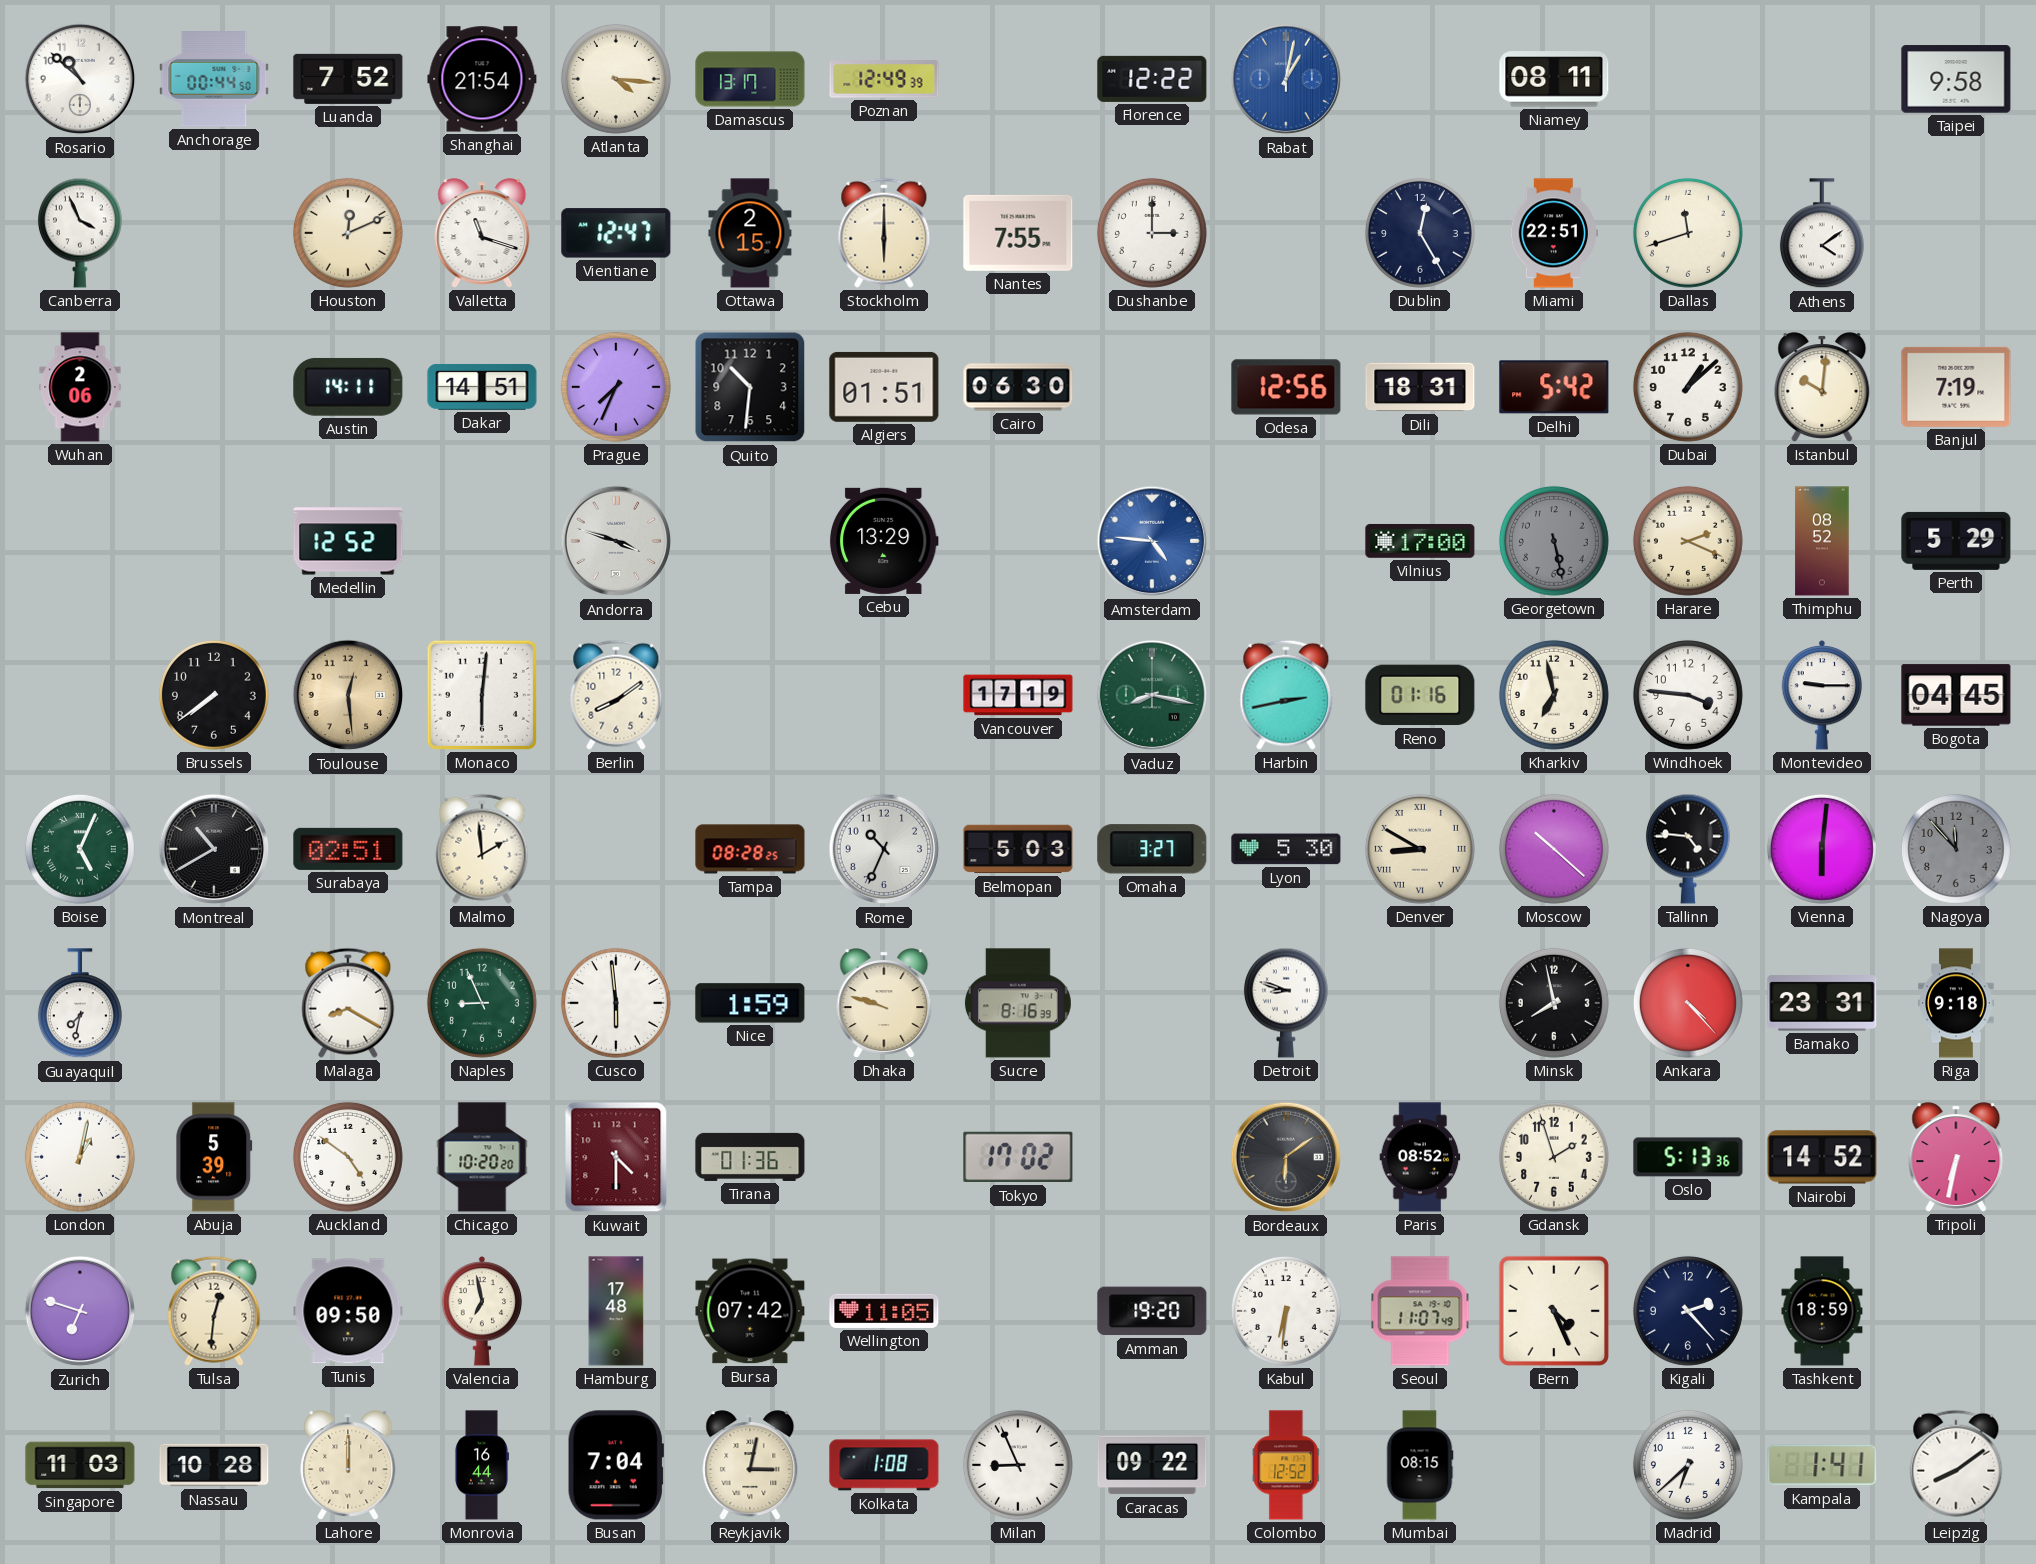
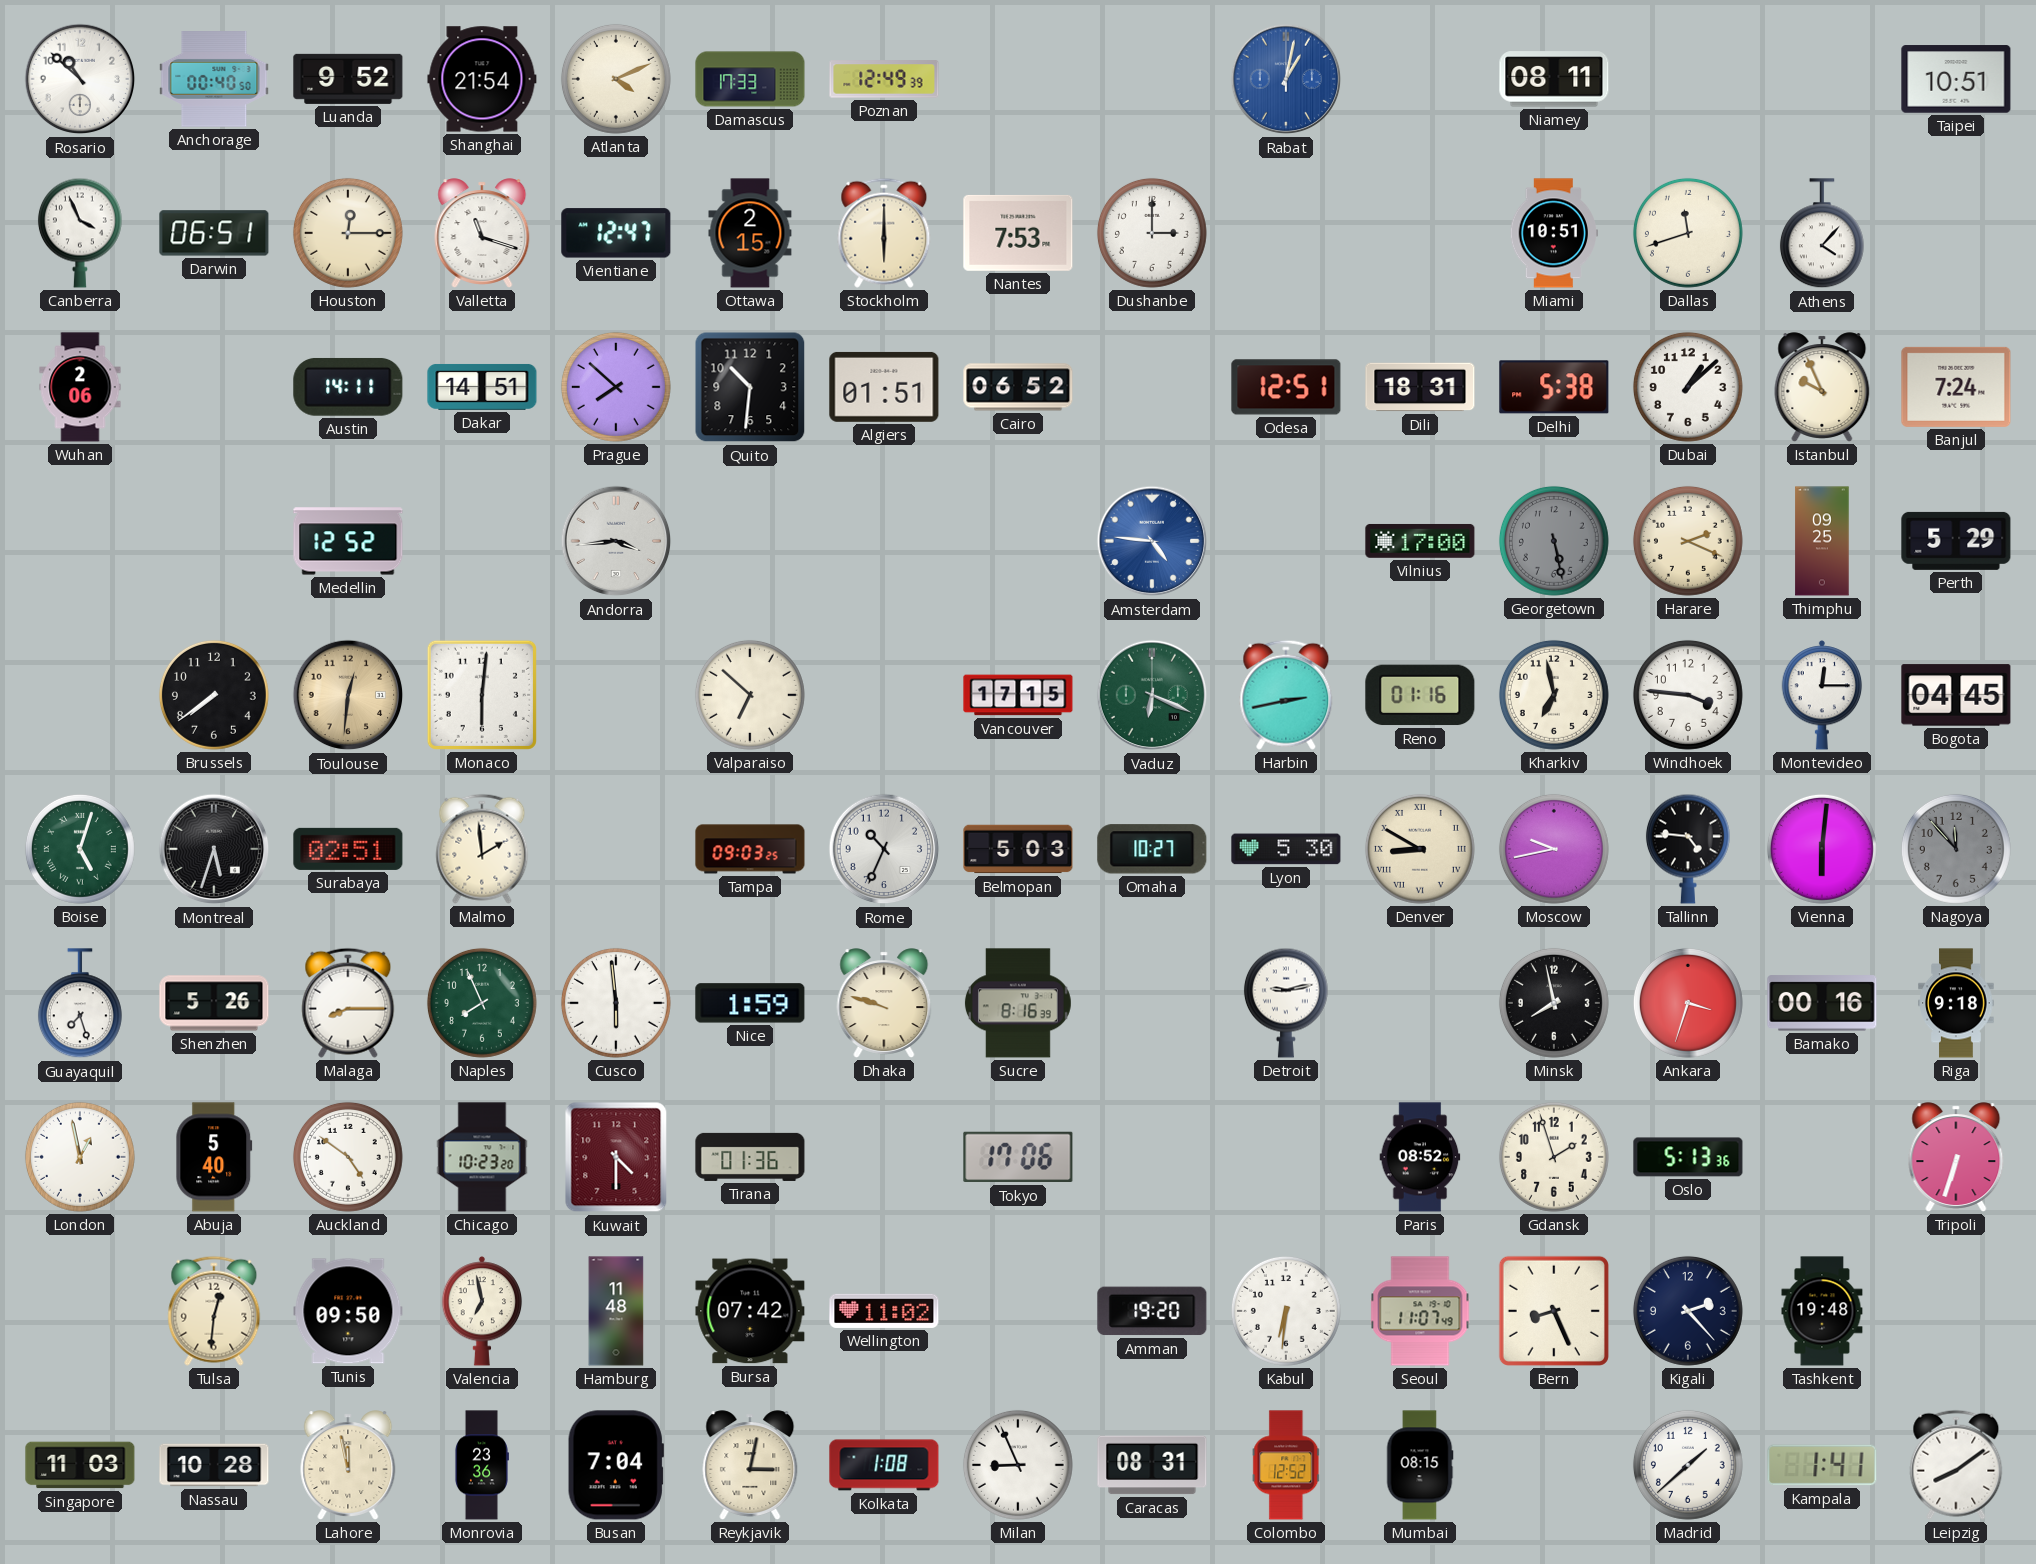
Anchorage: 00:44 -> 00:40
Luanda: 7:52 -> 9:52
Atlanta: 4:16 -> 4:11
Damascus: 13:17 -> 17:33
Florence: 12:22 -> none
Taipei: 9:58 -> 10:51
Darwin: none -> 06:51
Houston: 12:11 -> 12:15
Nantes: 7:55 -> 7:53
Dublin: 12:25 -> none
Miami: 22:51 -> 10:51
Athens: 4:09 -> 4:07
Prague: 7:34 -> 7:52
Cairo: 06:30 -> 06:52
Odesa: 12:56 -> 12:51
Delhi: 5:42 -> 5:38
Istanbul: 10:01 -> 9:56
Banjul: 7:19 -> 7:24
Andorra: 3:48 -> 3:44
Cebu: 13:29 -> none
Thimphu: 08:52 -> 09:25
Toulouse: 12:29 -> 12:31
Berlin: 8:09 -> none
Valparaiso: none -> 6:52
Vancouver: 17:19 -> 17:15
Vaduz: 8:17 -> 6:19
Montevideo: 9:15 -> 12:15
Boise: 5:04 -> 5:03
Montreal: 10:40 -> 5:33
Tampa: 08:28 -> 09:03
Omaha: 3:27 -> 10:27
Moscow: 10:22 -> 9:43
Guayaquil: 7:32 -> 7:27
Shenzhen: none -> 5:26
Malaga: 8:20 -> 8:15
Naples: 8:56 -> 7:56
Detroit: 8:48 -> 9:13
Ankara: 4:23 -> 3:33
Bamako: 23:31 -> 00:16
London: 1:02 -> 12:58
Abuja: 5:39 -> 5:40
Chicago: 10:20 -> 10:23
Tokyo: 17:02 -> 17:06
Bordeaux: 6:09 -> none
Nairobi: 14:52 -> none
Tripoli: 6:32 -> 6:33
Zurich: 6:48 -> none
Hamburg: 17:48 -> 11:48
Wellington: 11:05 -> 11:02
Bern: 4:26 -> 8:26
Tashkent: 18:59 -> 19:48
Lahore: 12:00 -> 11:58
Monrovia: 16:44 -> 23:36
Caracas: 09:22 -> 08:31
Madrid: 6:38 -> 1:38
